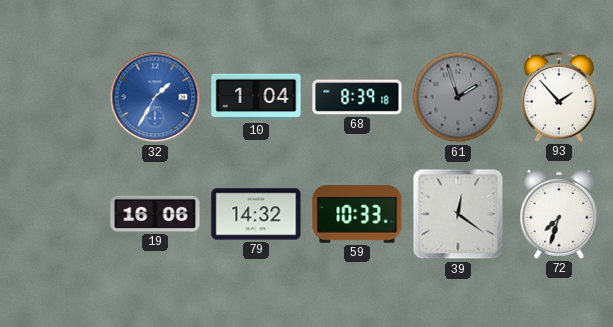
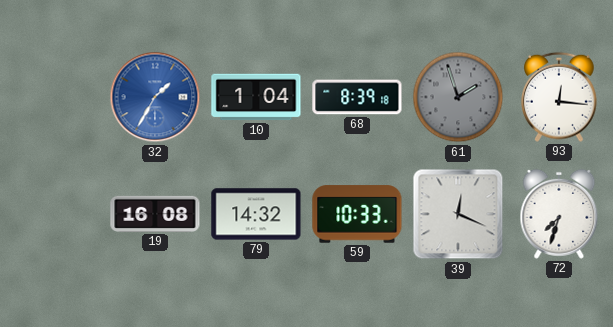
93: 1:53 -> 12:16
19: 16:06 -> 16:08
39: 12:21 -> 12:19
